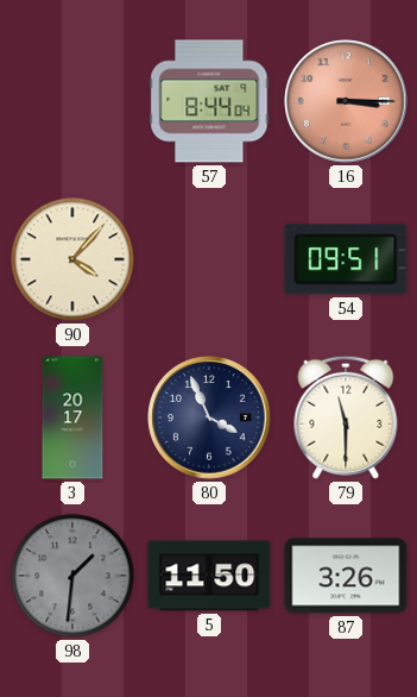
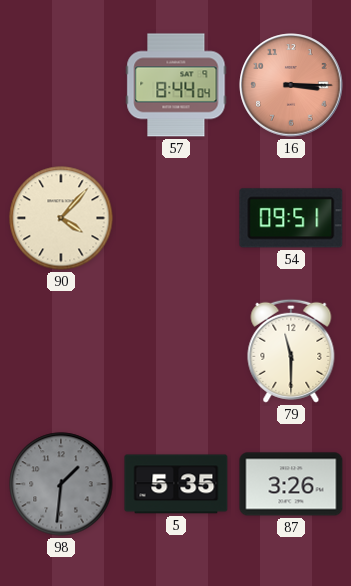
3: 20:17 -> none
80: 3:56 -> none
5: 11:50 -> 5:35
